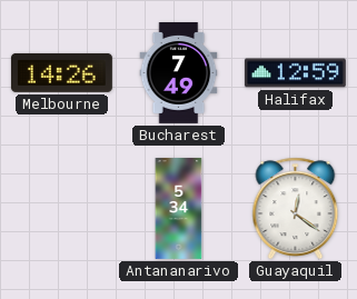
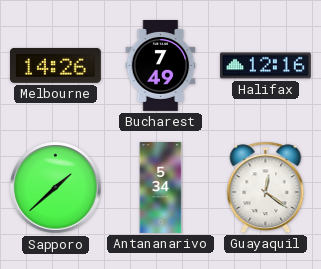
Halifax: 12:59 -> 12:16
Sapporo: none -> 1:38
